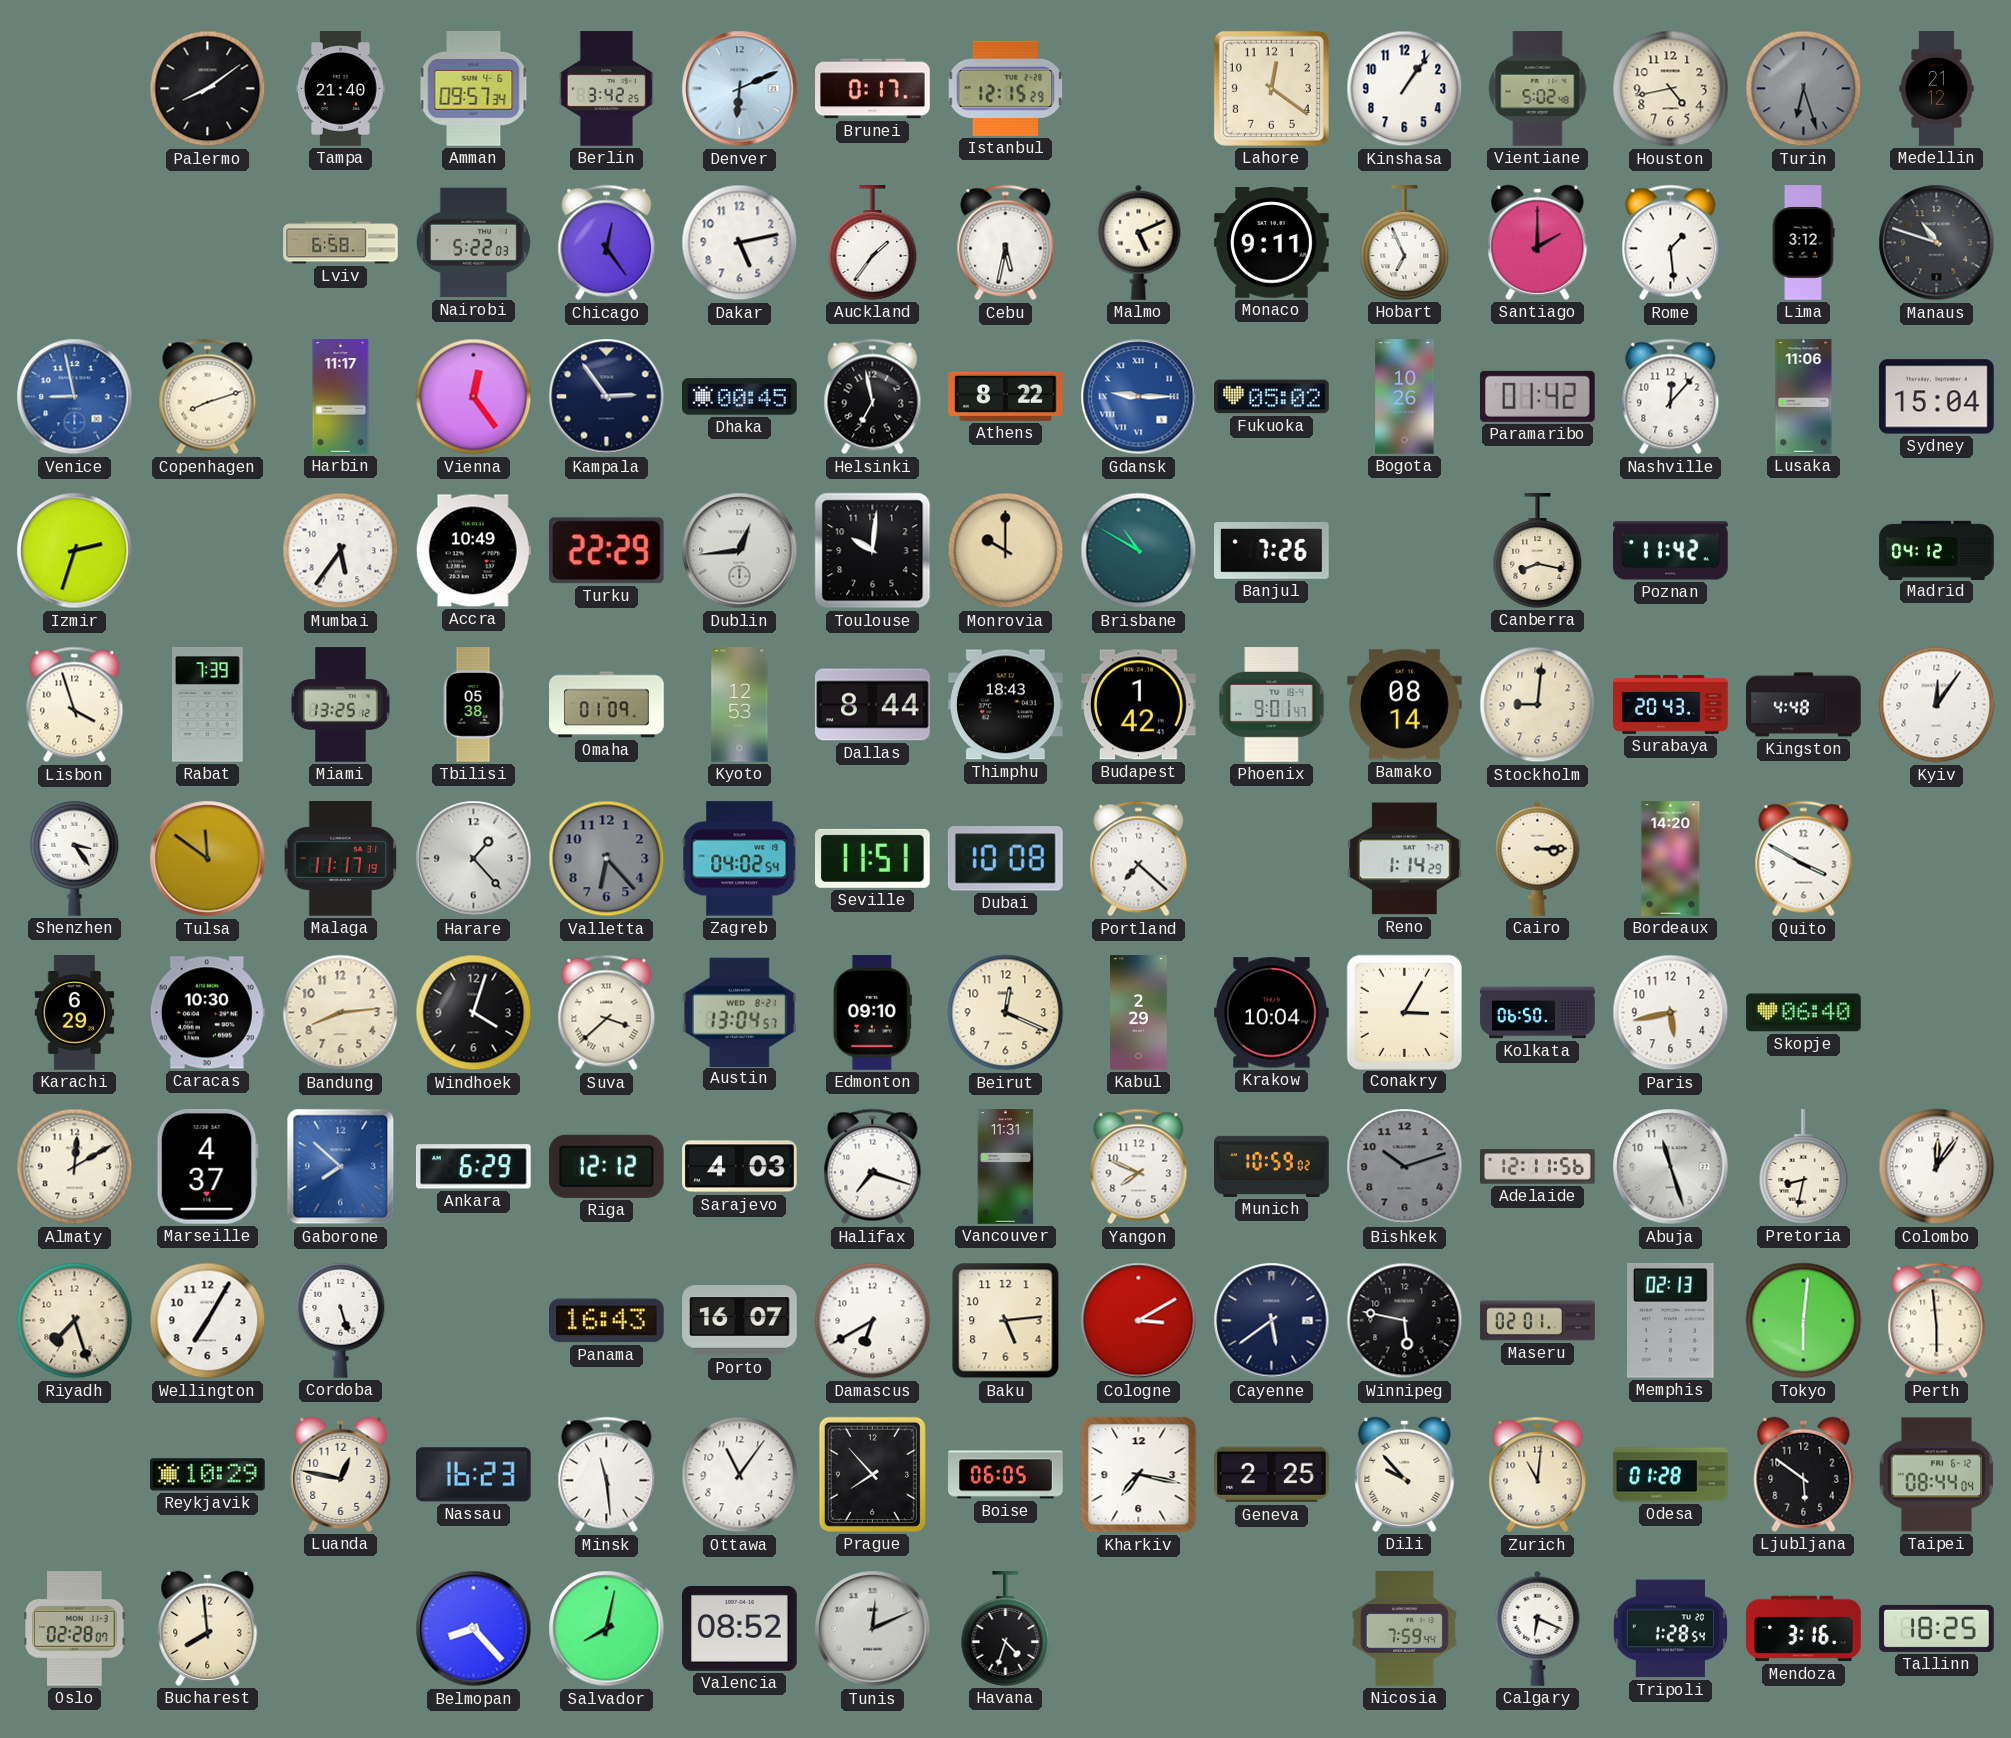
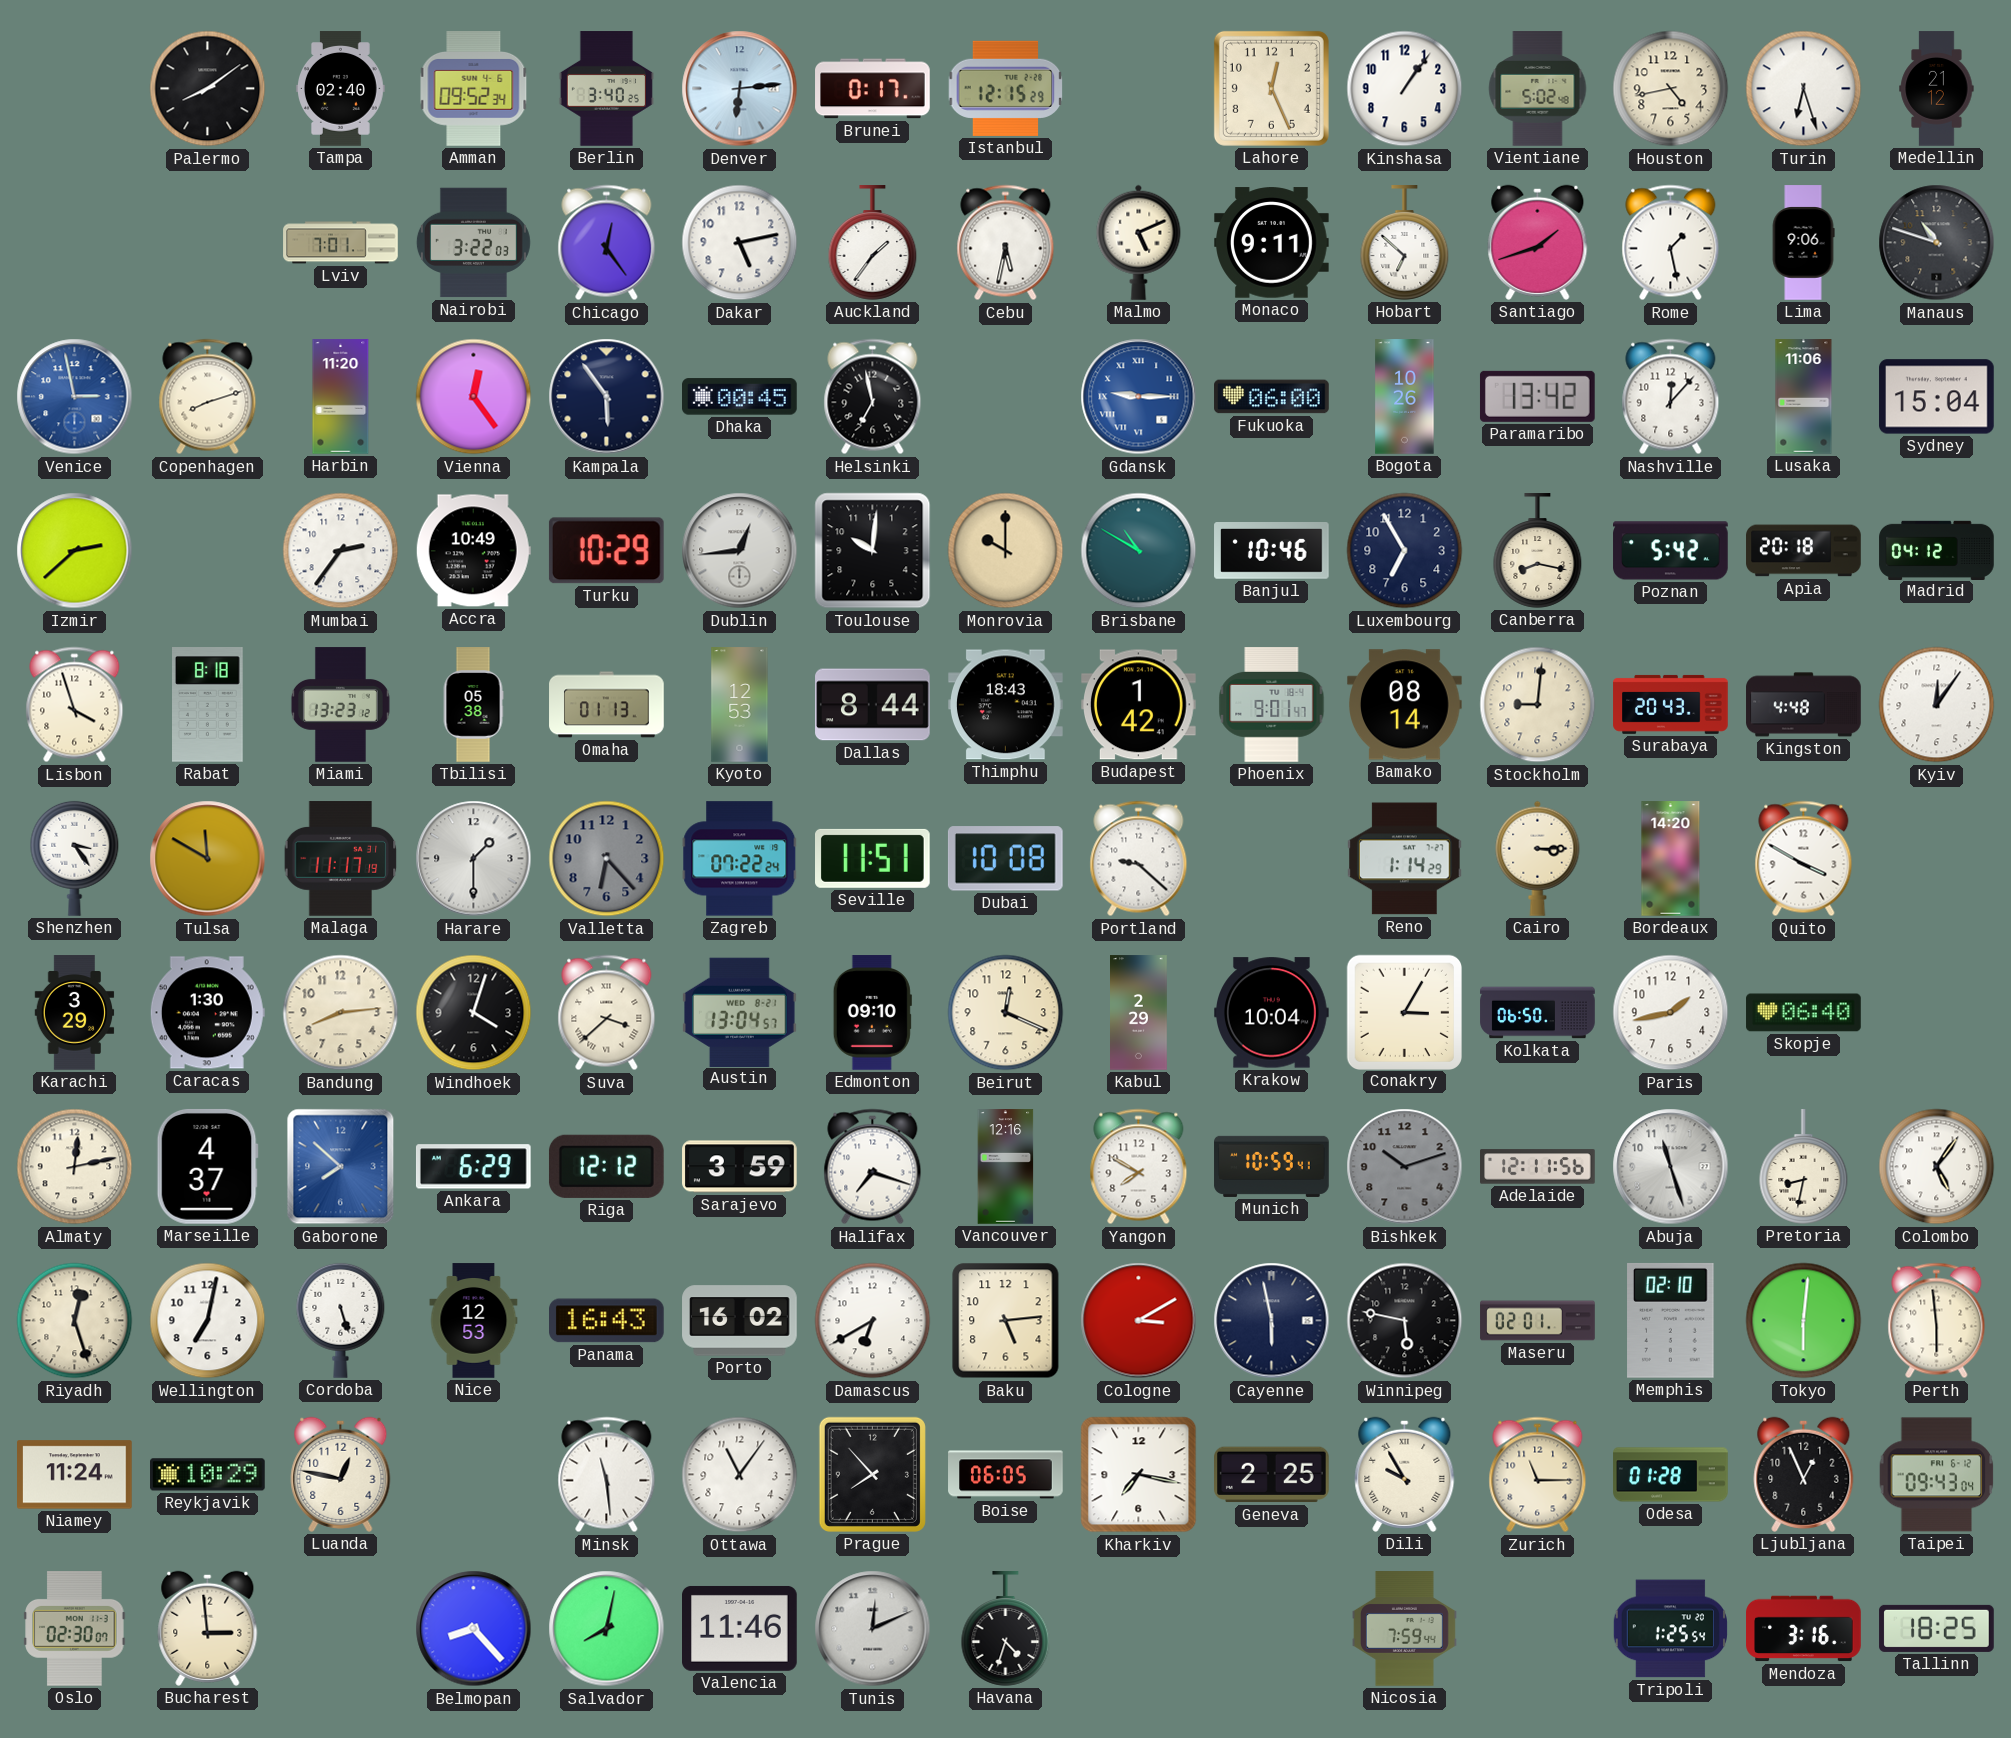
Tampa: 21:40 -> 02:40
Amman: 09:57 -> 09:52
Berlin: 3:42 -> 3:40
Denver: 6:11 -> 6:14
Lahore: 12:21 -> 12:26
Turin dial: grey -> white
Lviv: 6:58 -> 7:01
Nairobi: 5:22 -> 3:22
Hobart: 6:56 -> 6:52
Santiago: 2:00 -> 1:42
Rome: 1:29 -> 1:28
Lima: 3:12 -> 9:06
Venice: 8:58 -> 2:58
Harbin: 11:17 -> 11:20
Kampala: 2:54 -> 5:54
Athens: 8:22 -> none
Fukuoka: 05:02 -> 06:00
Paramaribo: 01:42 -> 13:42
Izmir: 2:33 -> 2:38
Mumbai: 5:36 -> 2:36
Turku: 22:29 -> 10:29
Banjul: 7:26 -> 10:46
Luxembourg: none -> 6:55
Poznan: 11:42 -> 5:42
Apia: none -> 20:18
Rabat: 7:39 -> 8:18
Miami: 13:25 -> 13:23
Omaha: 01:09 -> 01:13
Tulsa: 11:51 -> 11:50
Harare: 1:23 -> 1:30
Zagreb: 04:02 -> 07:22
Portland: 7:22 -> 9:22
Karachi: 6:29 -> 3:29
Caracas: 10:30 -> 1:30
Paris: 5:43 -> 1:43
Almaty: 12:10 -> 12:13
Sarajevo: 4:03 -> 3:59
Vancouver: 11:31 -> 12:16
Yangon: 7:49 -> 7:50
Munich: 10:59:02 -> 10:59:41
Colombo: 12:06 -> 5:06
Riyadh: 7:27 -> 12:27
Wellington: 7:05 -> 7:02
Nice: none -> 12:53
Porto: 16:07 -> 16:02
Cayenne: 5:39 -> 5:58
Memphis: 02:13 -> 02:10
Niamey: none -> 11:24
Nassau: 16:23 -> none
Dili: 9:53 -> 9:55
Zurich: 11:01 -> 11:15
Ljubljana: 5:51 -> 12:56
Taipei: 08:44 -> 09:43
Oslo: 02:28 -> 02:30
Bucharest: 7:59 -> 2:59
Valencia: 08:52 -> 11:46
Calgary: 6:19 -> none
Tripoli: 1:28 -> 1:25
